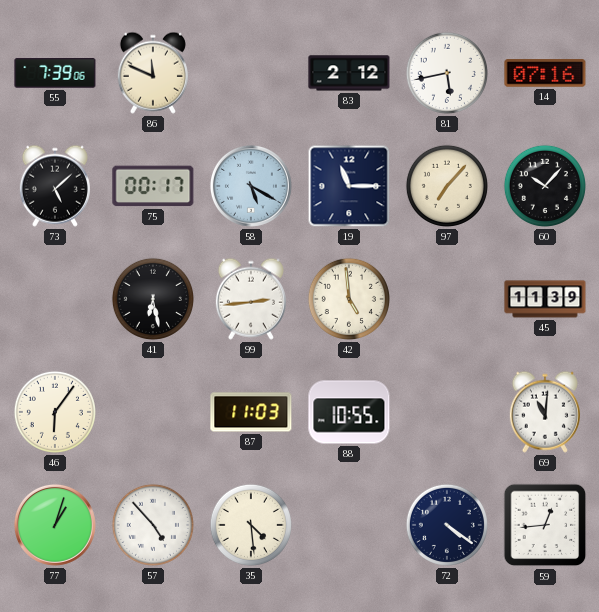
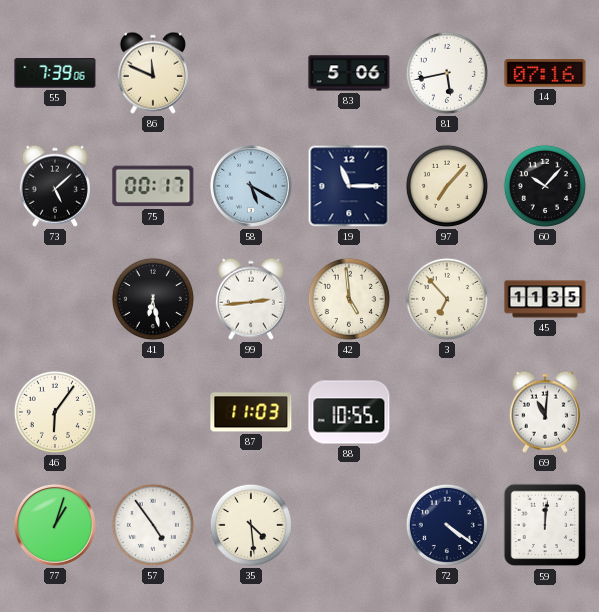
83: 2:12 -> 5:06
3: none -> 6:53
45: 11:39 -> 11:35
57: 4:53 -> 4:54
59: 12:44 -> 12:01
